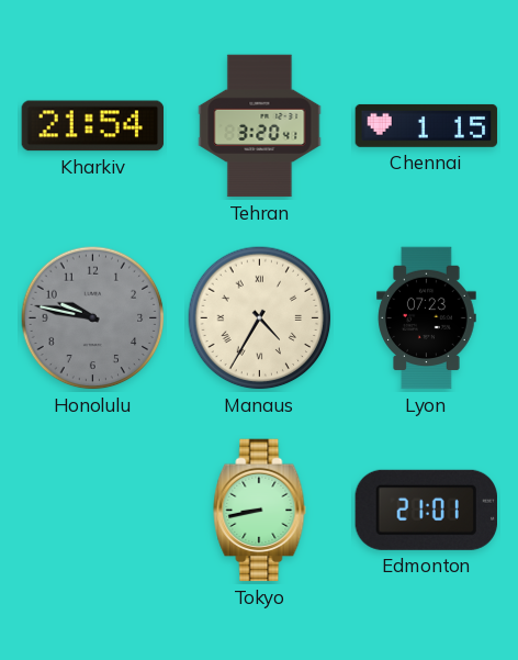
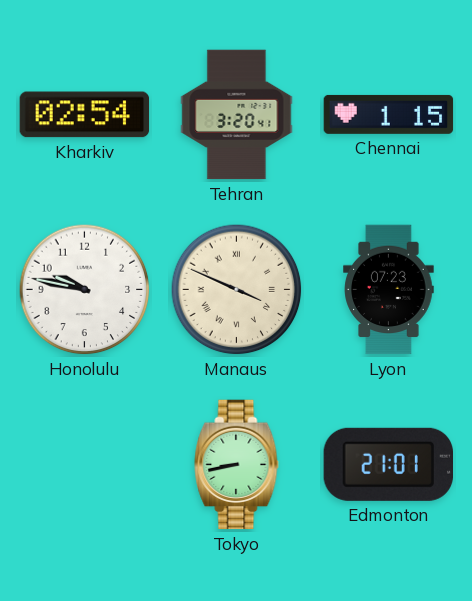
Kharkiv: 21:54 -> 02:54
Honolulu dial: grey -> white
Manaus: 4:35 -> 3:49
